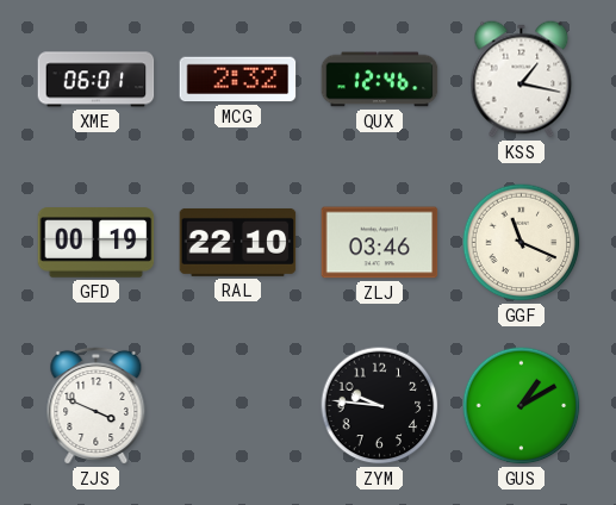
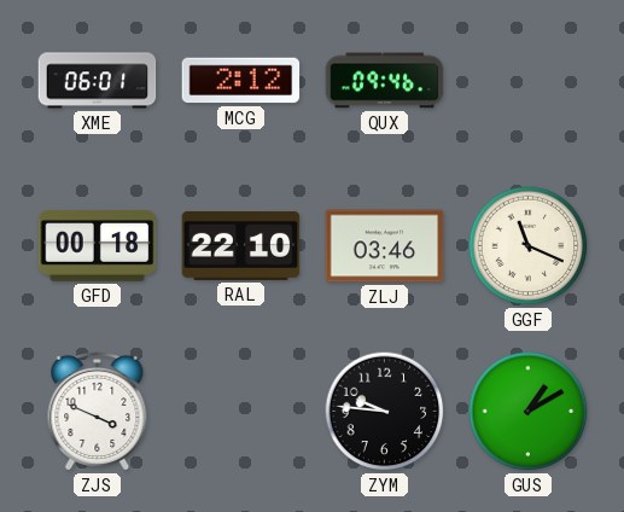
MCG: 2:32 -> 2:12
QUX: 12:46 -> 09:46
KSS: 1:17 -> none
GFD: 00:19 -> 00:18
